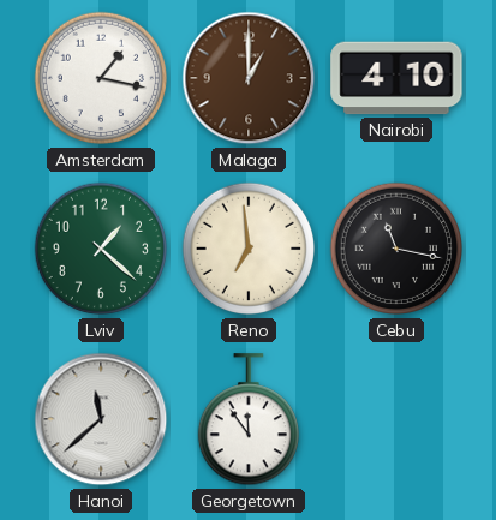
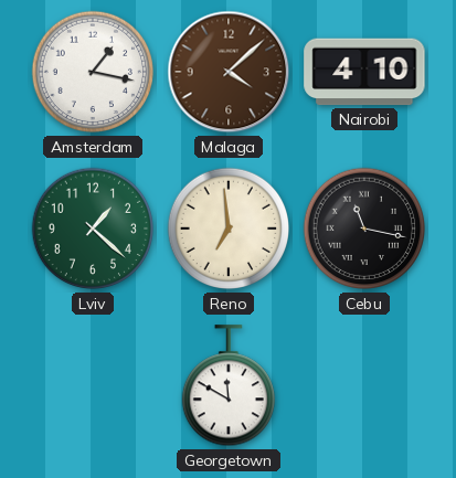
Malaga: 1:00 -> 4:08
Hanoi: 11:38 -> none
Georgetown: 11:54 -> 11:50
